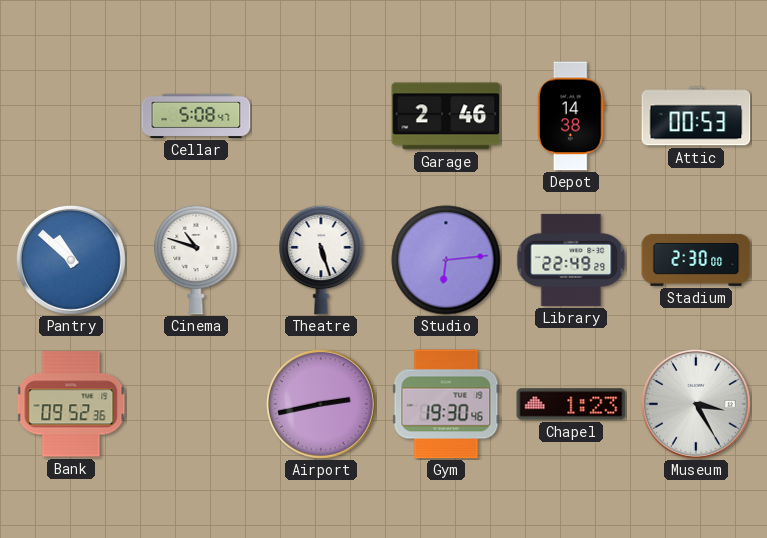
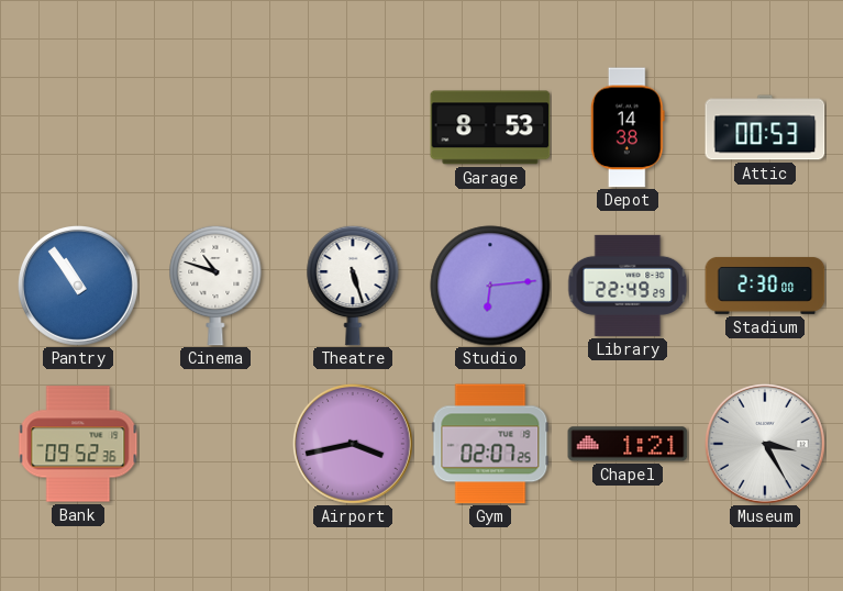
Cellar: 5:08 -> none
Garage: 2:46 -> 8:53
Pantry: 10:52 -> 10:54
Airport: 2:43 -> 3:43
Gym: 19:30 -> 02:07
Chapel: 1:23 -> 1:21
